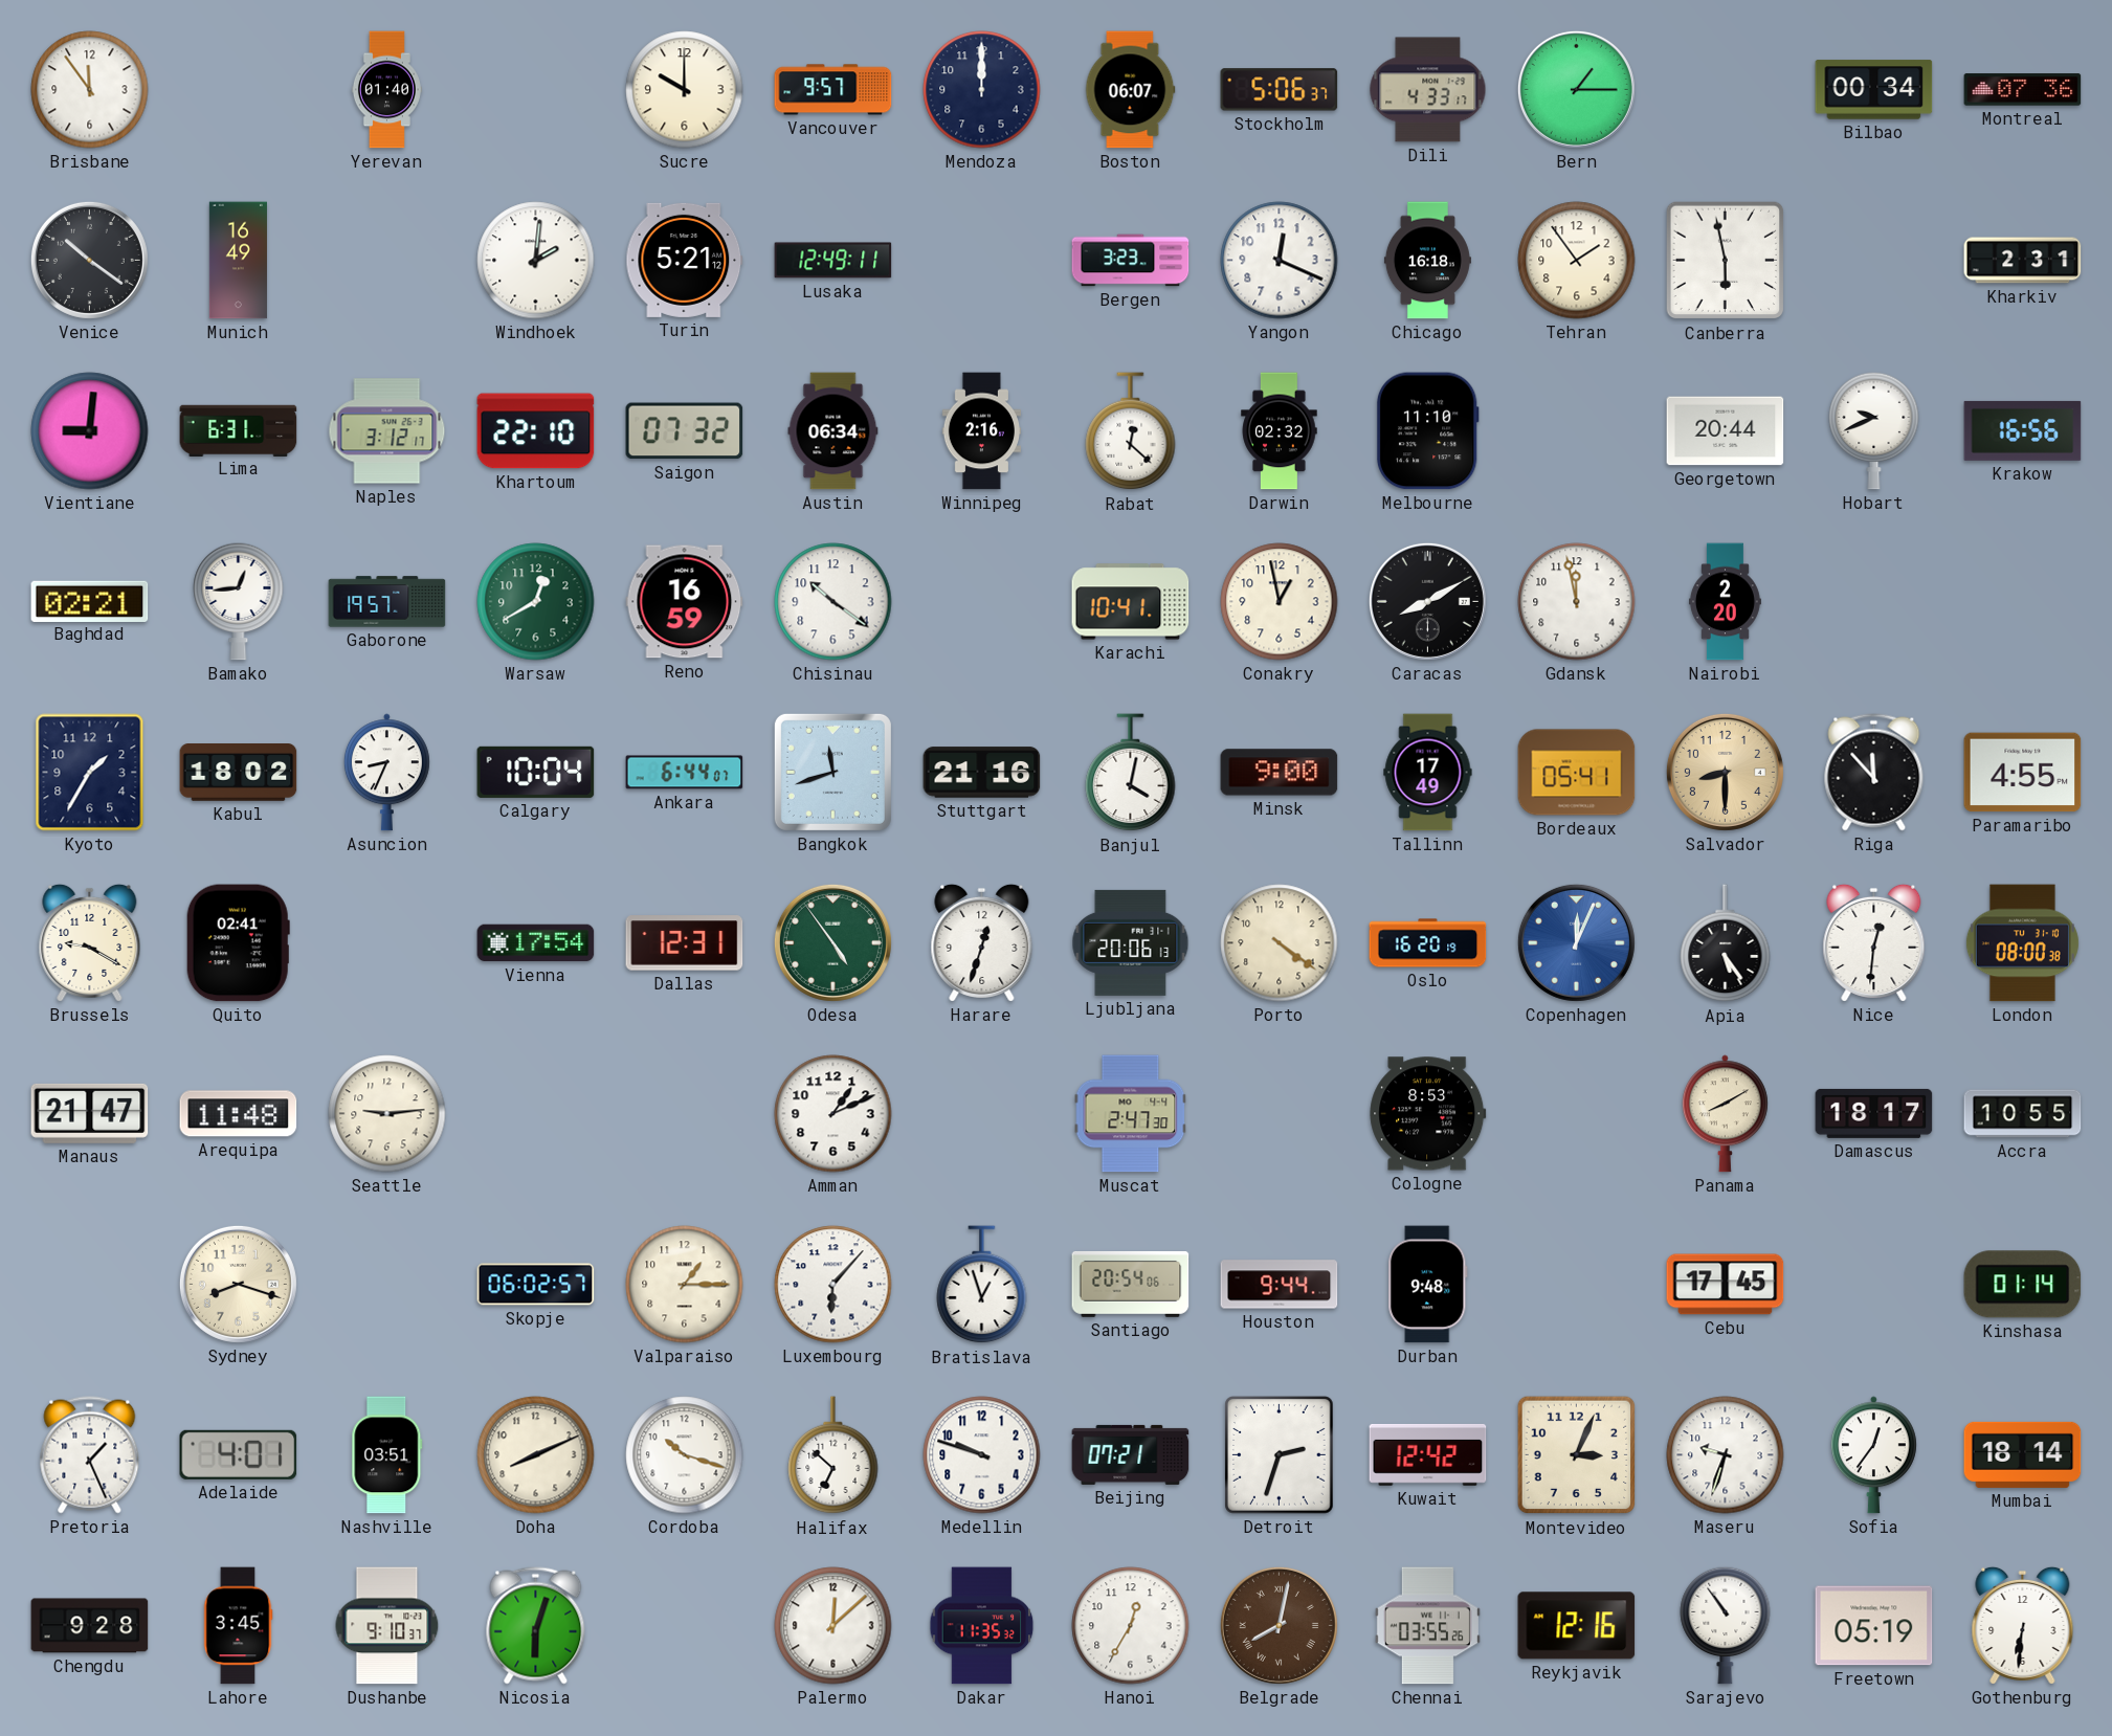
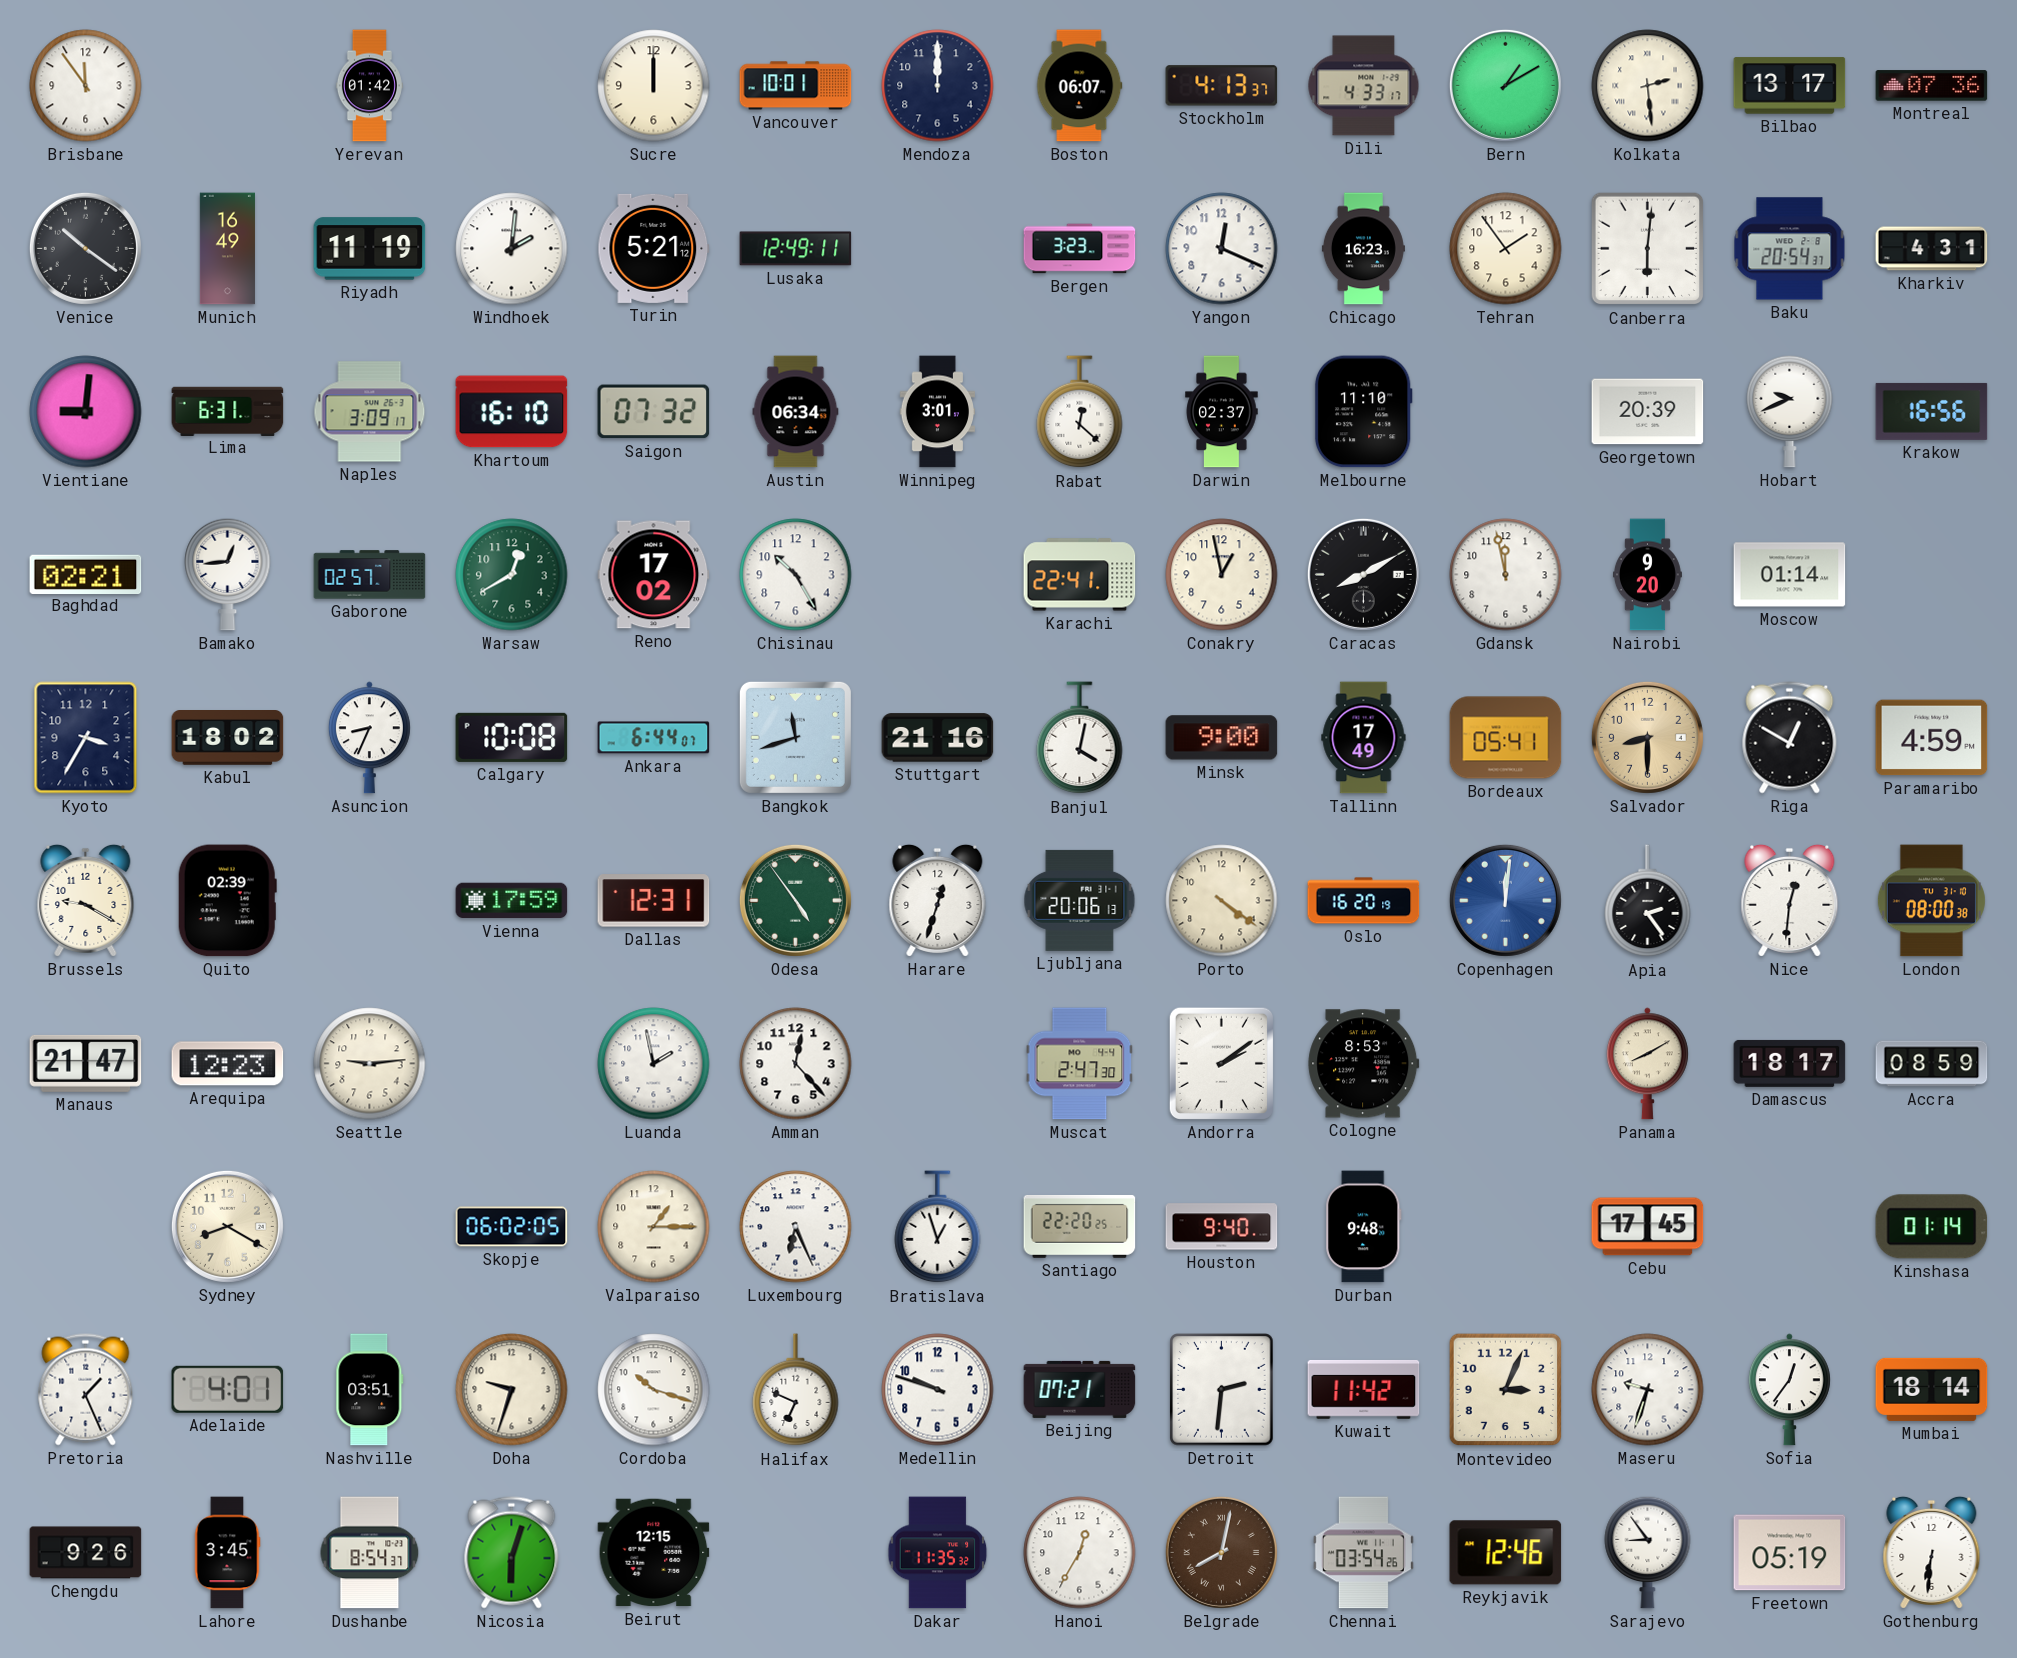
Yerevan: 01:40 -> 01:42
Sucre: 10:00 -> 12:00
Vancouver: 9:57 -> 10:01
Stockholm: 5:06 -> 4:13
Bern: 1:15 -> 1:10
Kolkata: none -> 2:29
Bilbao: 00:34 -> 13:17
Riyadh: none -> 11:19
Chicago: 16:18 -> 16:23
Canberra: 5:58 -> 6:01
Baku: none -> 20:54
Kharkiv: 2:31 -> 4:31
Naples: 3:12 -> 3:09
Khartoum: 22:10 -> 16:10
Winnipeg: 2:16 -> 3:01
Darwin: 02:32 -> 02:37
Georgetown: 20:44 -> 20:39
Gaborone: 19:57 -> 02:57
Reno: 16:59 -> 17:02
Chisinau: 10:21 -> 10:25
Karachi: 10:41 -> 22:41
Nairobi: 2:20 -> 9:20
Moscow: none -> 01:14
Kyoto: 1:35 -> 3:35
Calgary: 10:04 -> 10:08
Riga: 11:53 -> 12:50
Paramaribo: 4:55 -> 4:59
Quito: 02:41 -> 02:39
Vienna: 17:54 -> 17:59
Copenhagen: 12:04 -> 12:01
Apia: 5:24 -> 2:24
Arequipa: 11:48 -> 12:23
Luanda: none -> 1:58
Amman: 1:11 -> 12:23
Andorra: none -> 2:09
Accra: 10:55 -> 08:59
Sydney: 8:18 -> 8:20
Skopje: 06:02:57 -> 06:02:05
Luxembourg: 6:07 -> 6:26
Santiago: 20:54 -> 22:20
Houston: 9:44 -> 9:40
Doha: 8:11 -> 9:33
Halifax: 6:52 -> 6:49
Detroit: 2:33 -> 2:31
Kuwait: 12:42 -> 11:42
Chengdu: 9:28 -> 9:26
Dushanbe: 9:10 -> 8:54
Beirut: none -> 12:15
Palermo: 12:08 -> none
Chennai: 03:55 -> 03:54
Reykjavik: 12:16 -> 12:46
Sarajevo: 10:54 -> 8:54
